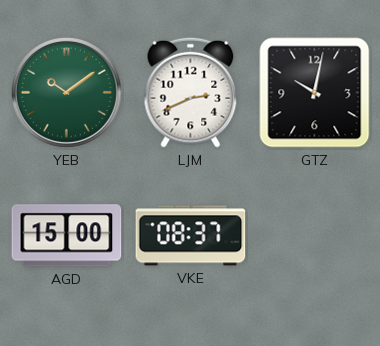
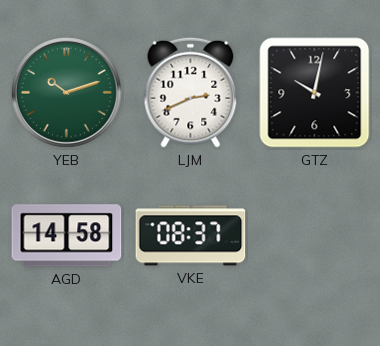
YEB: 10:09 -> 10:12
AGD: 15:00 -> 14:58
